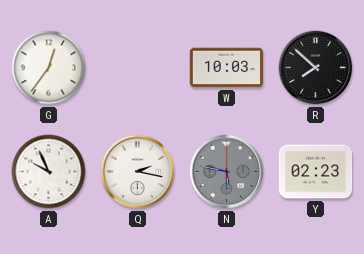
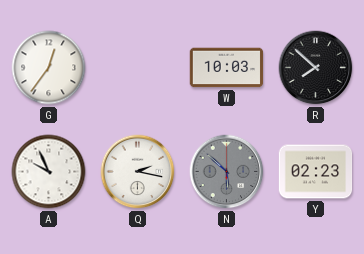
N: 5:47 -> 5:52
